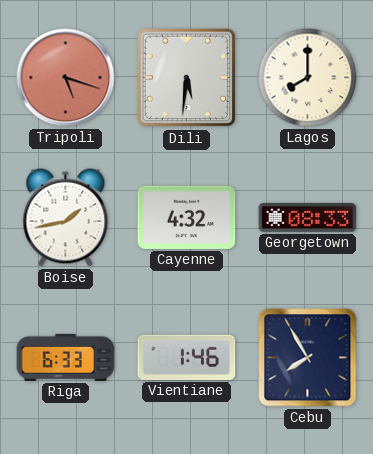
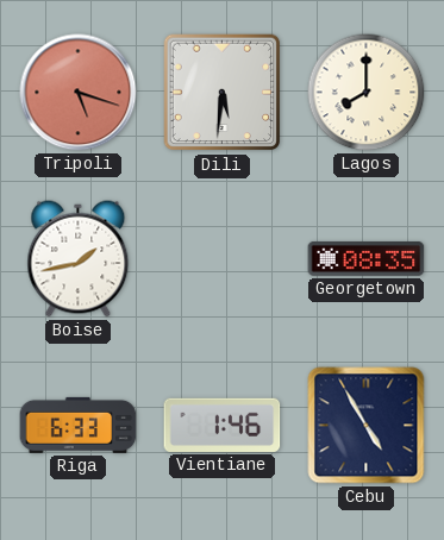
Cayenne: 4:32 -> none
Georgetown: 08:33 -> 08:35
Cebu: 7:55 -> 4:55
